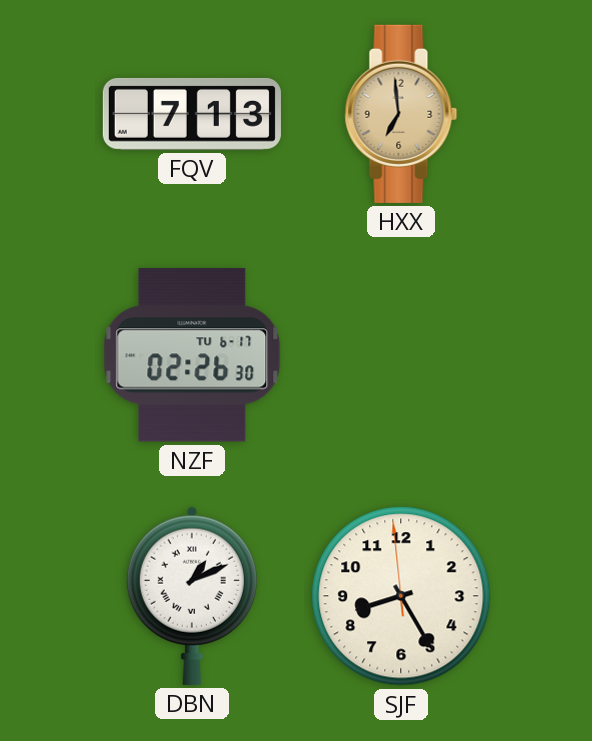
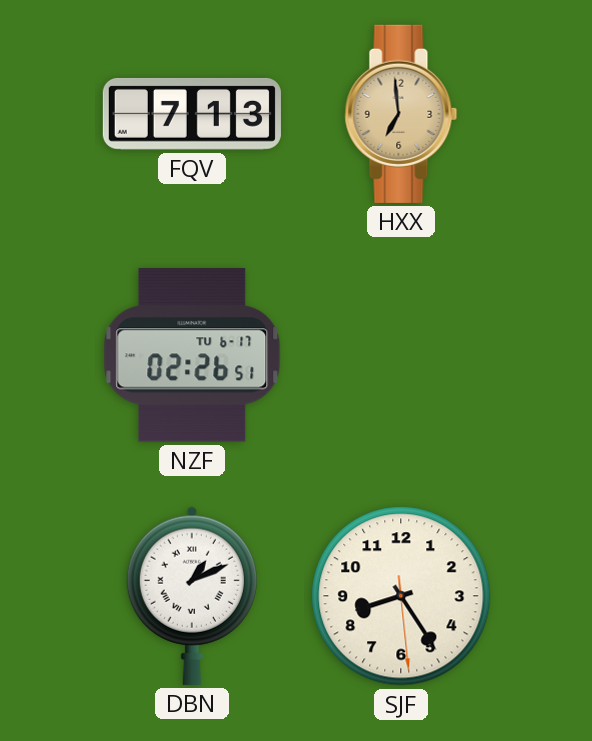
NZF: 02:26:30 -> 02:26:51
SJF: 8:24:59 -> 8:24:29
